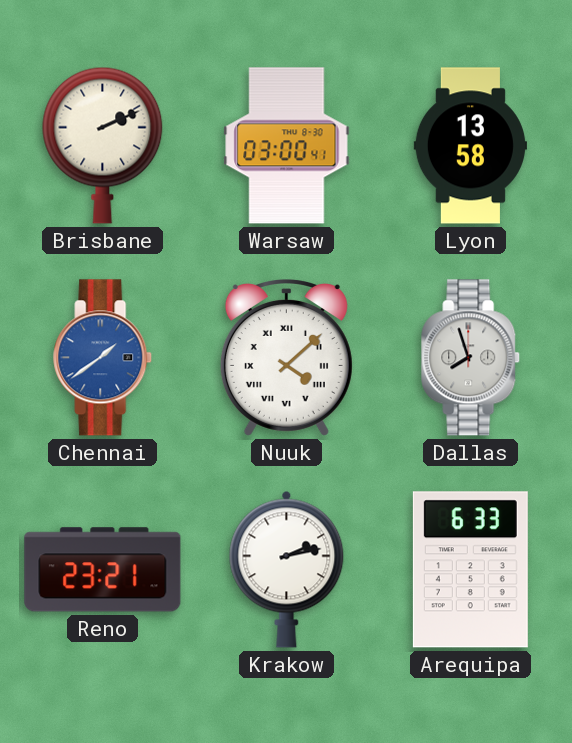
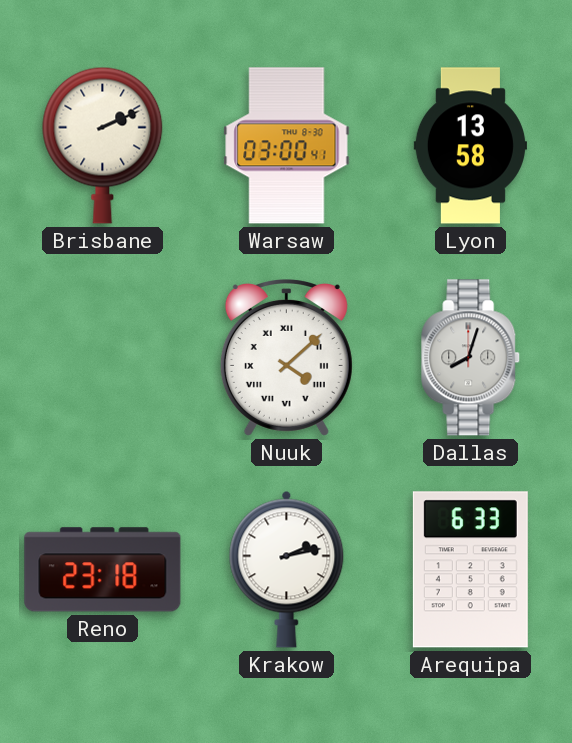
Chennai: 1:39 -> none
Dallas: 7:57 -> 8:03
Reno: 23:21 -> 23:18
